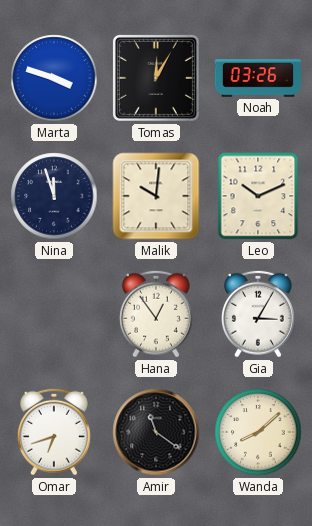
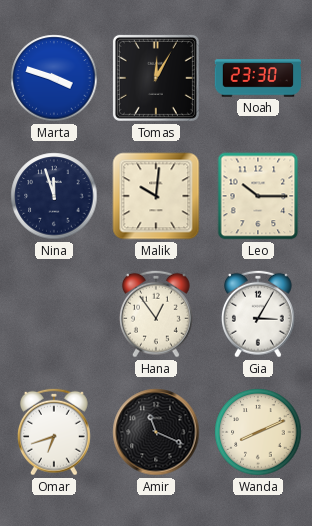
Noah: 03:26 -> 23:30
Leo: 10:11 -> 10:15
Amir: 11:21 -> 11:19
Wanda: 8:08 -> 8:11
